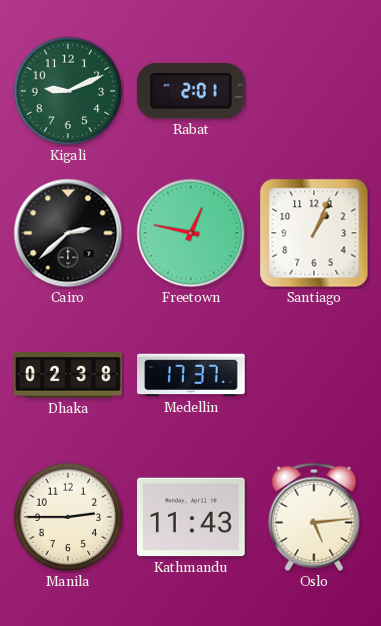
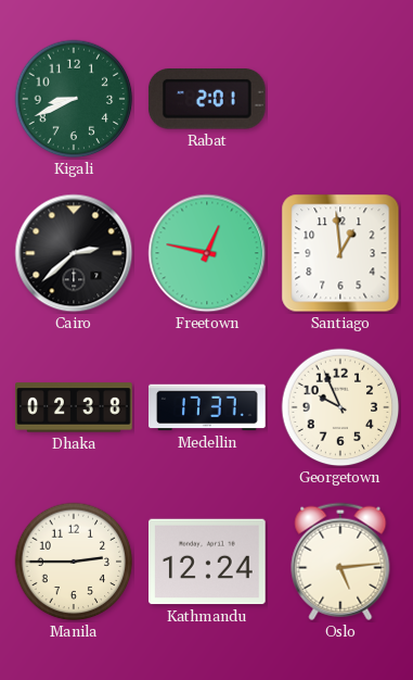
Kigali: 9:11 -> 8:41
Santiago: 1:04 -> 12:59
Georgetown: none -> 9:56
Kathmandu: 11:43 -> 12:24
